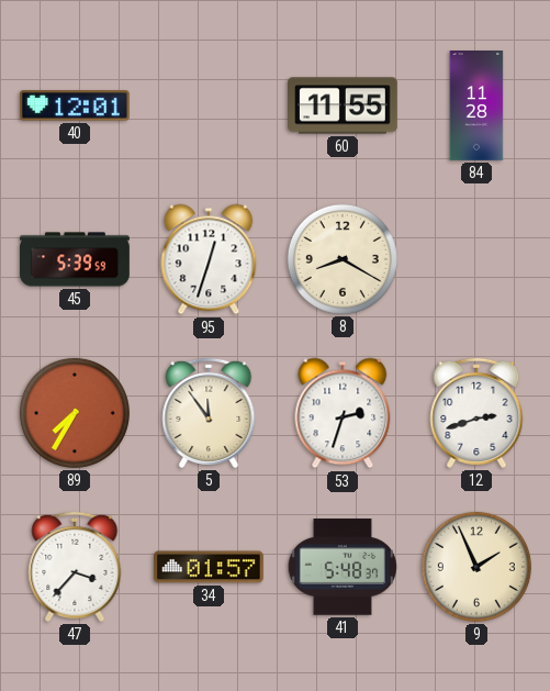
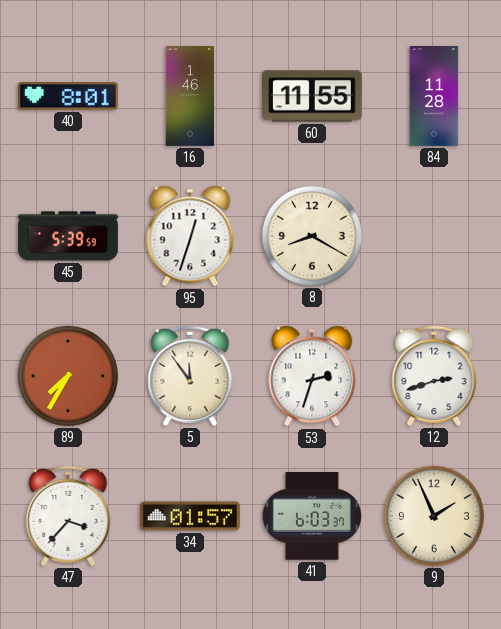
40: 12:01 -> 8:01
16: none -> 1:46
41: 5:48 -> 6:03
